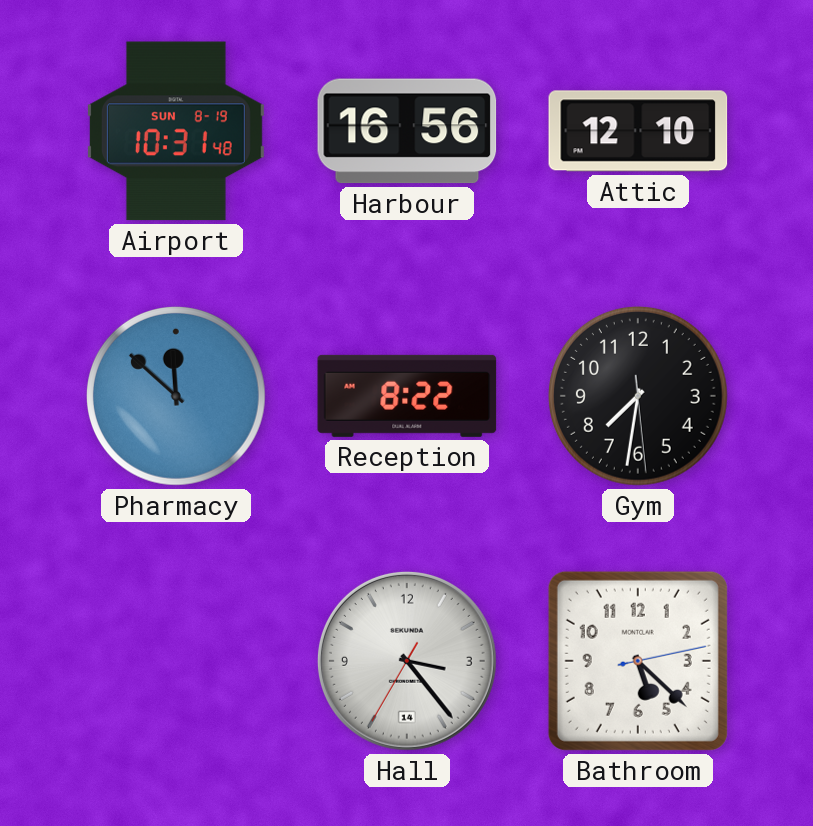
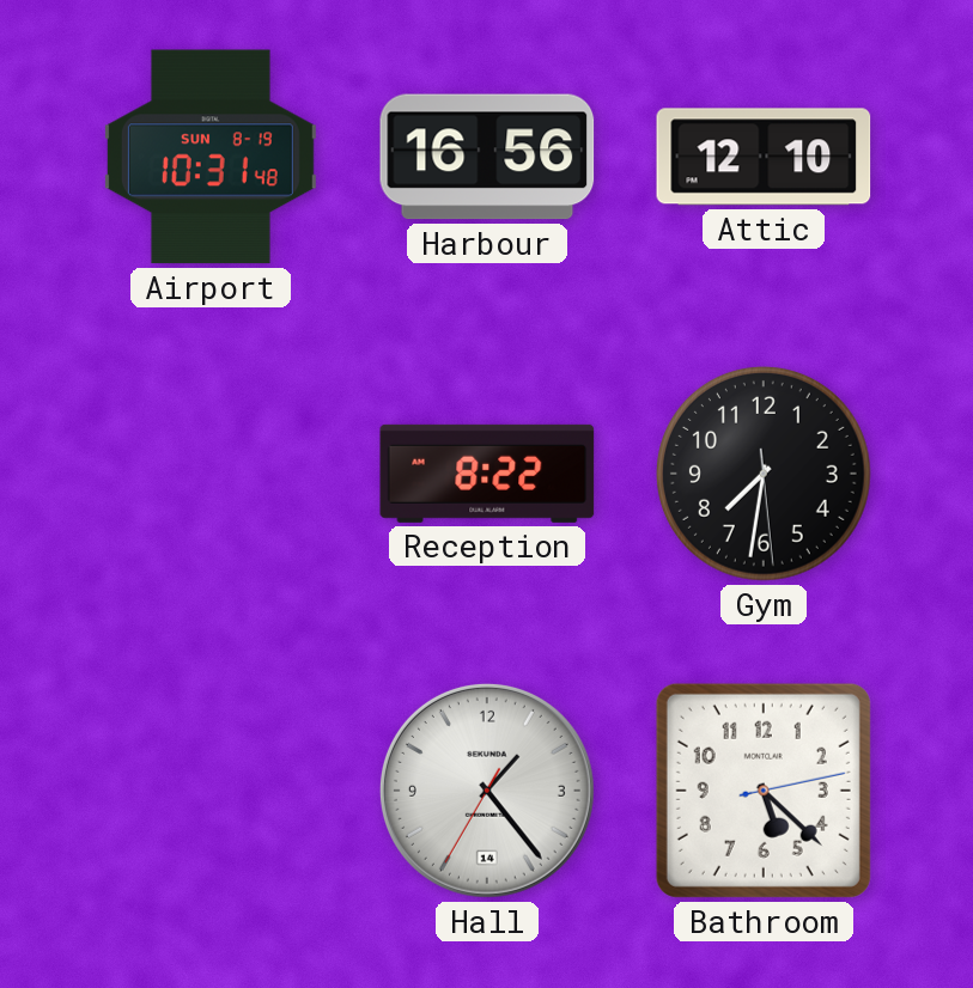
Pharmacy: 11:52 -> none
Hall: 3:23 -> 1:23
